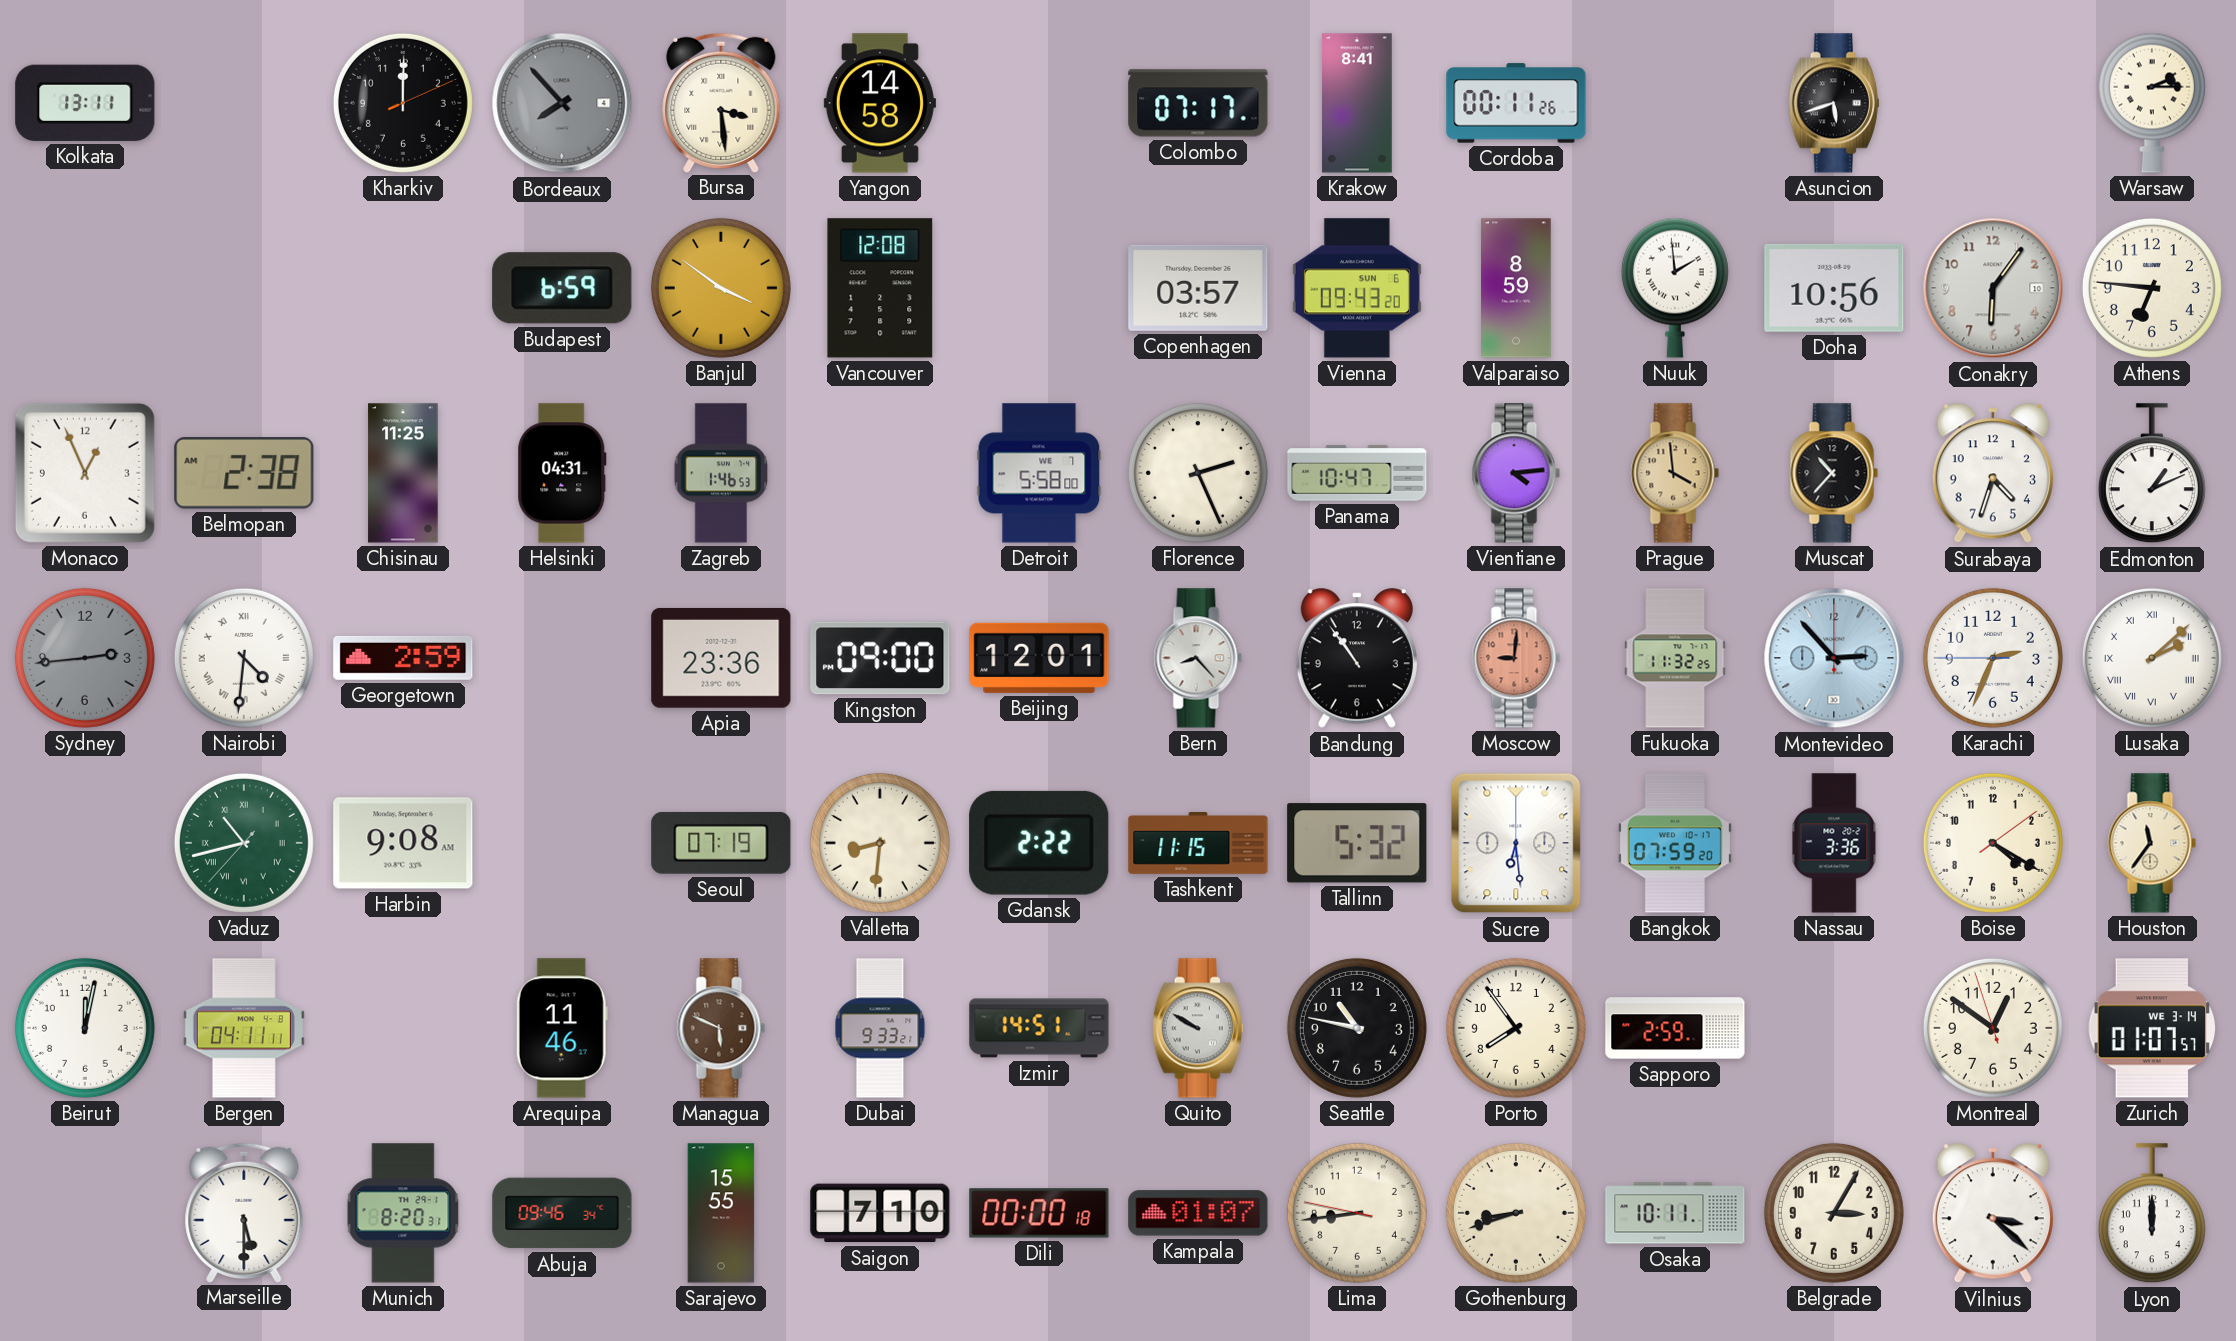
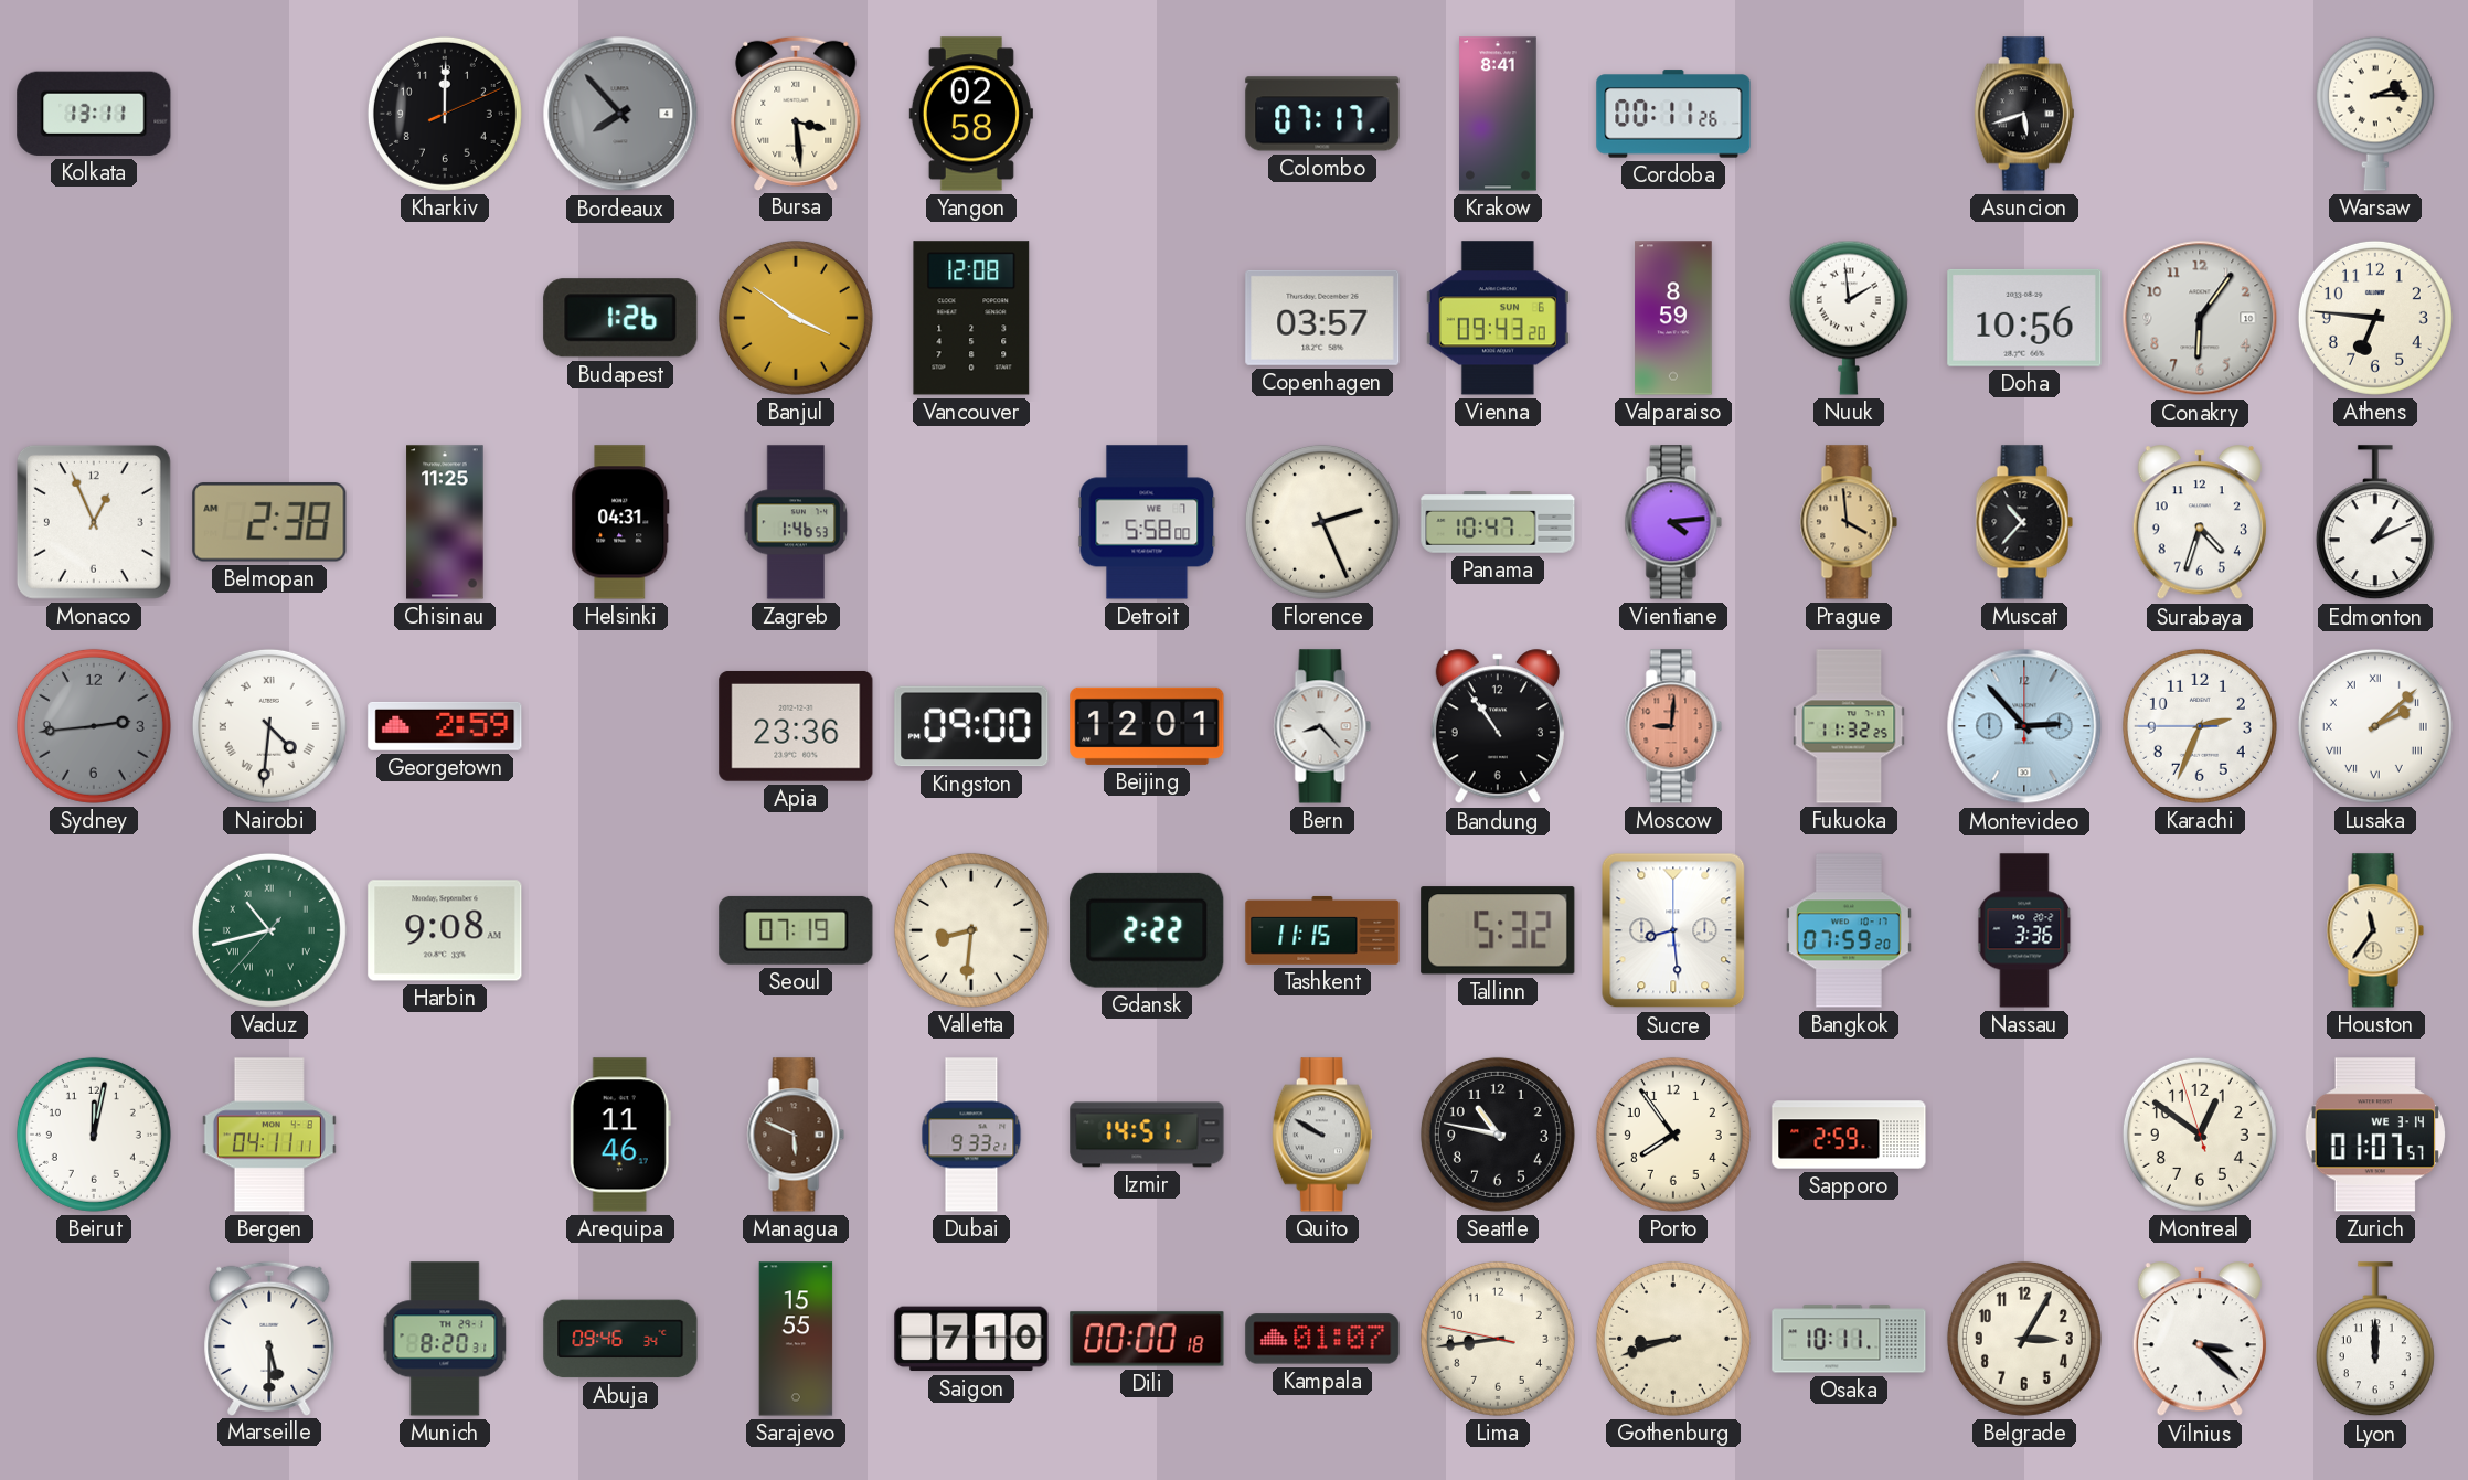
Yangon: 14:58 -> 02:58
Budapest: 6:59 -> 1:26
Sucre: 6:29 -> 8:29
Boise: 4:20 -> none
